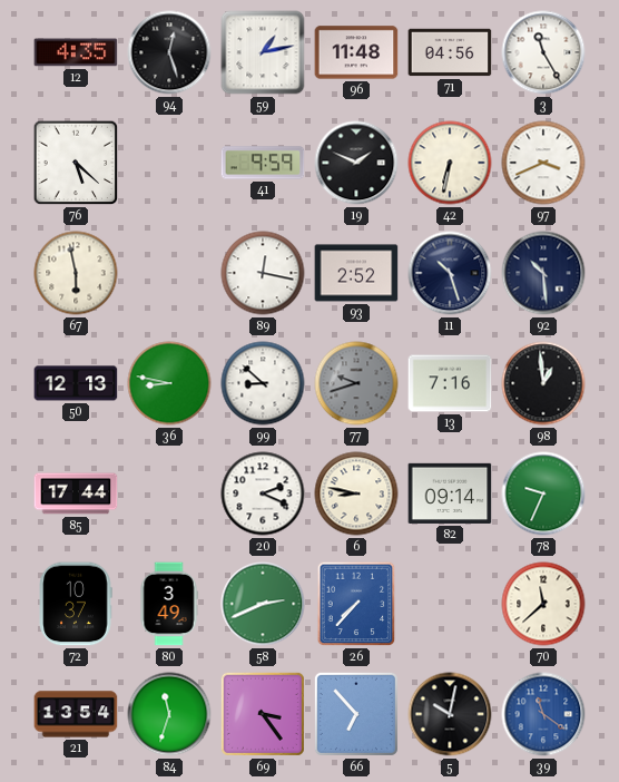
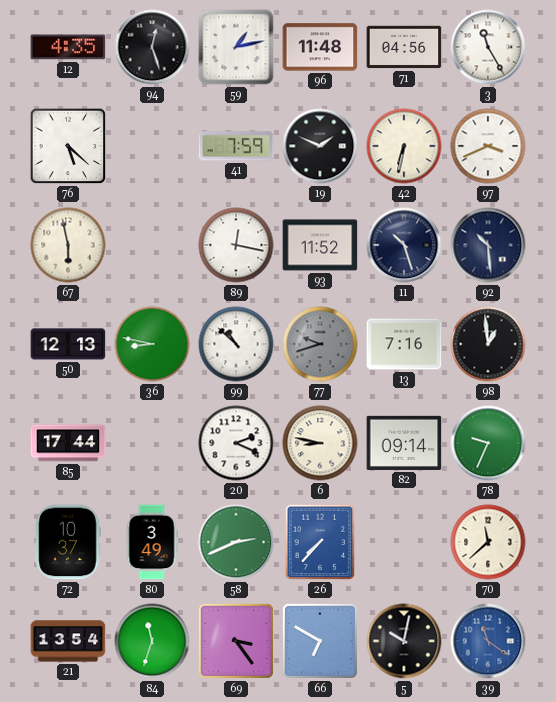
41: 9:59 -> 7:59
93: 2:52 -> 11:52
99: 8:52 -> 10:52
66: 6:53 -> 6:50
